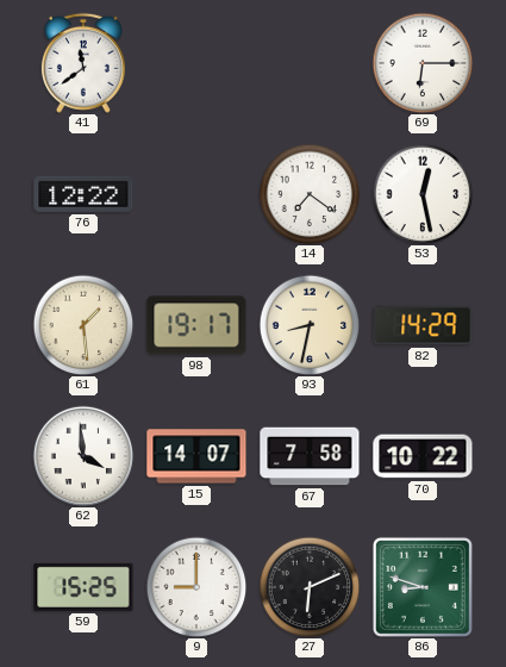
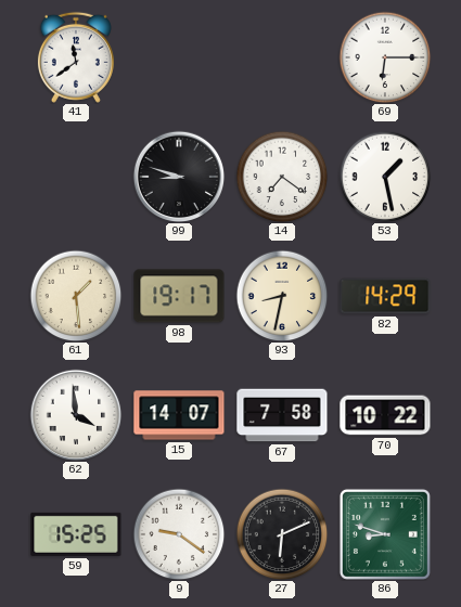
76: 12:22 -> none
99: none -> 8:48
53: 12:28 -> 1:28
9: 9:00 -> 9:21
